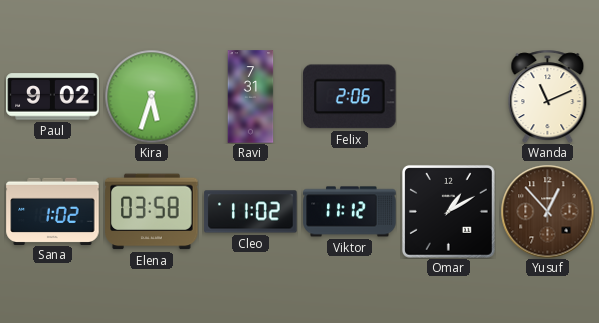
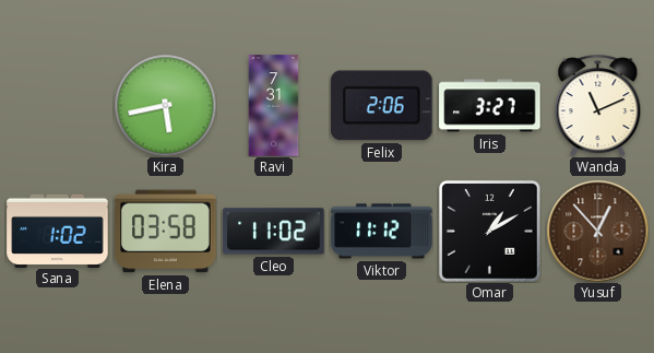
Paul: 9:02 -> none
Kira: 5:33 -> 5:43
Iris: none -> 3:27
